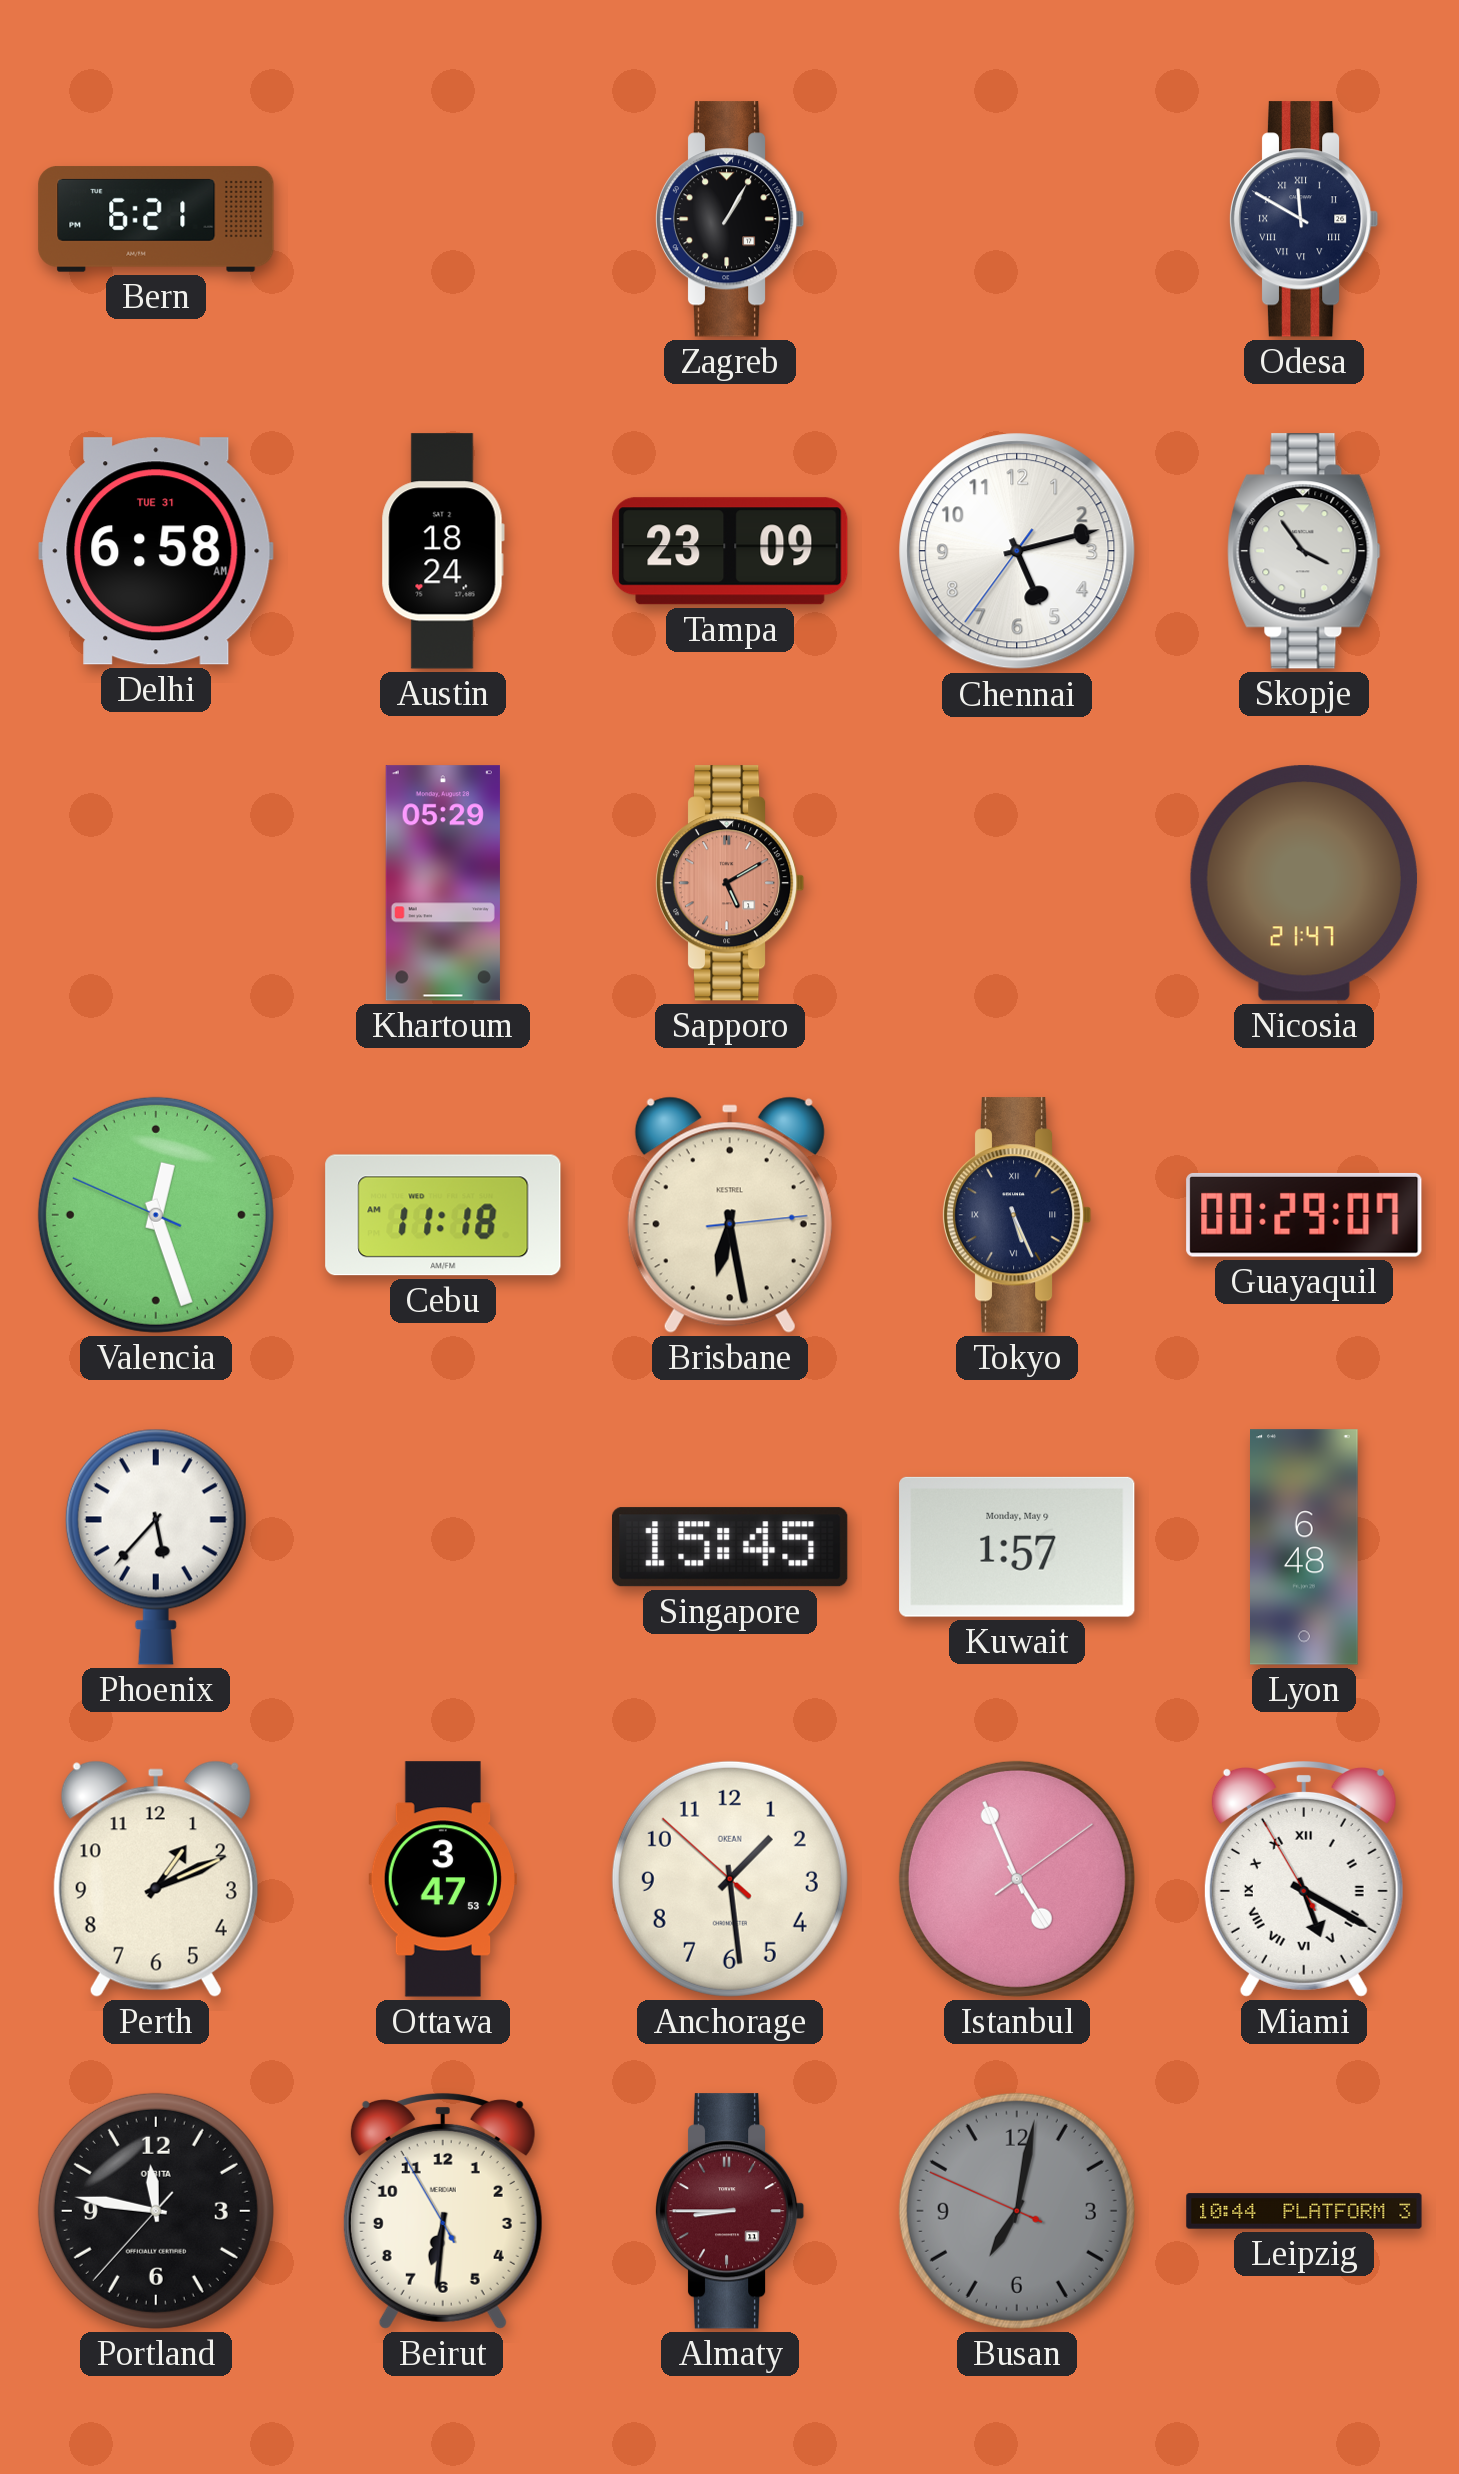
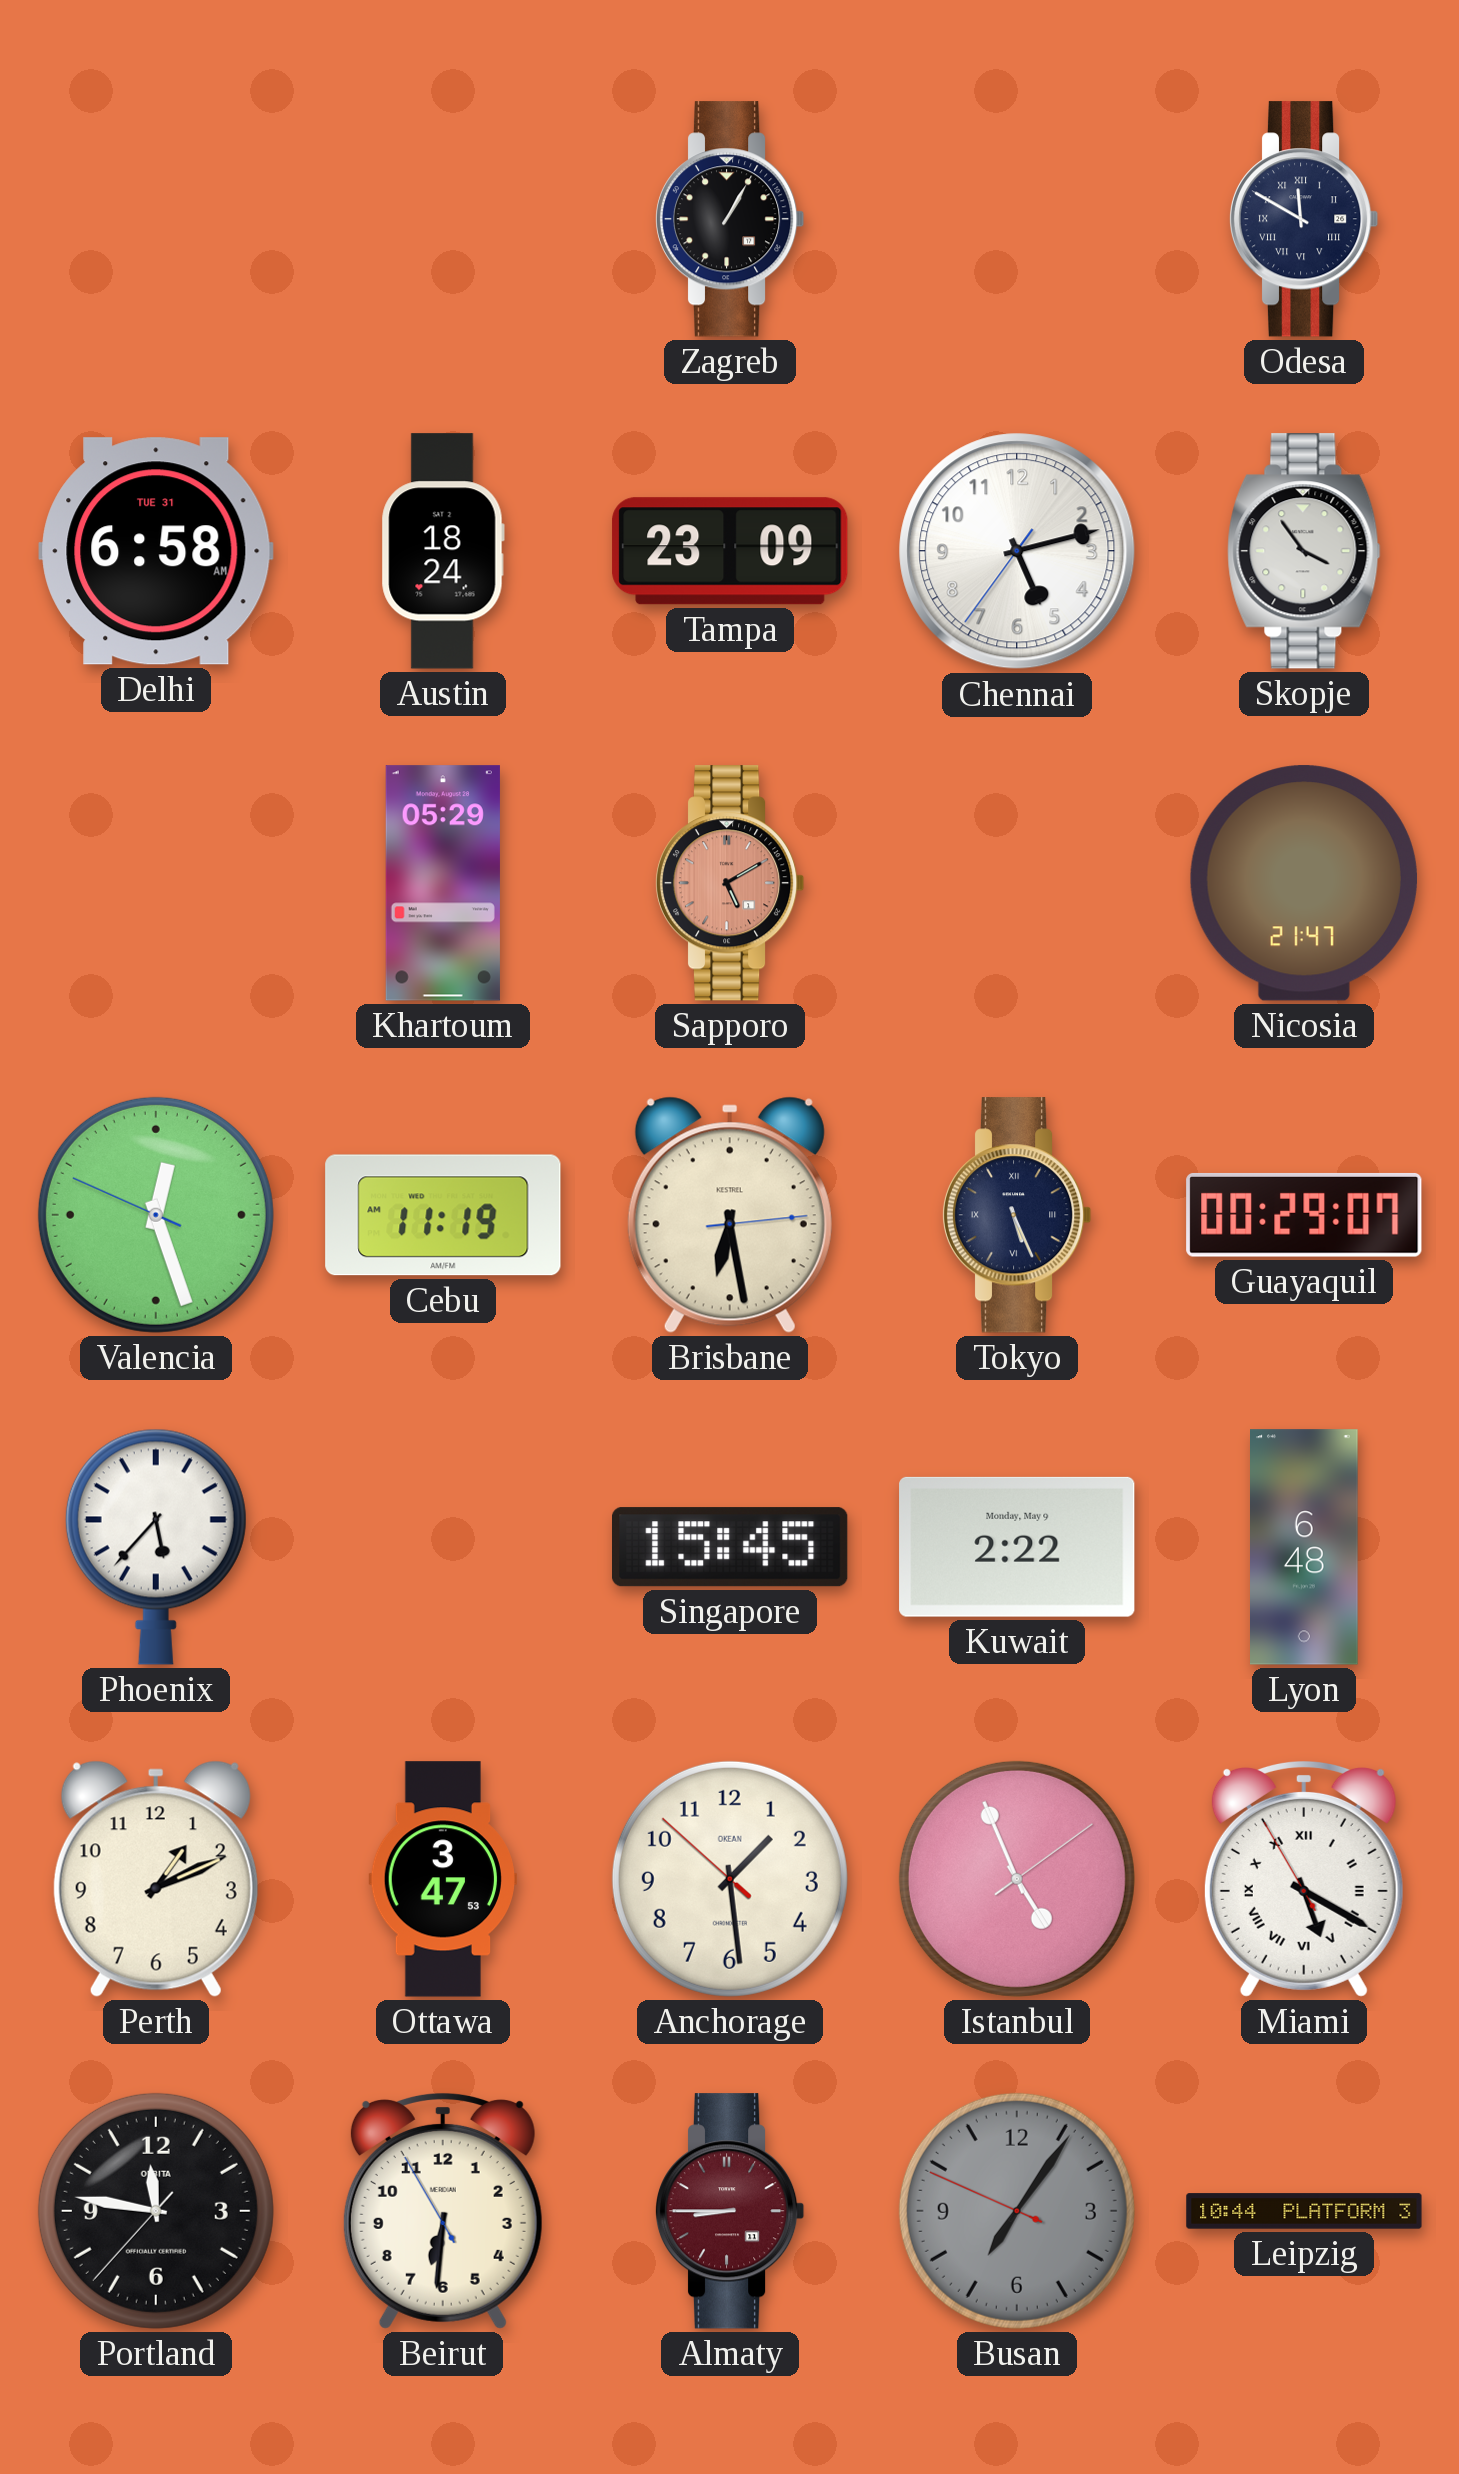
Bern: 6:21 -> none
Cebu: 11:18 -> 11:19
Kuwait: 1:57 -> 2:22
Busan: 7:01 -> 7:05
